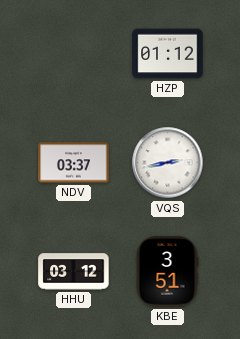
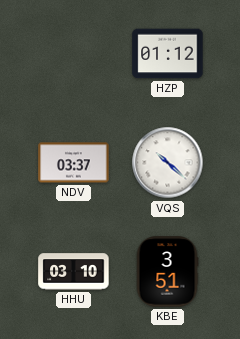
VQS: 2:43 -> 10:22
HHU: 03:12 -> 03:10
